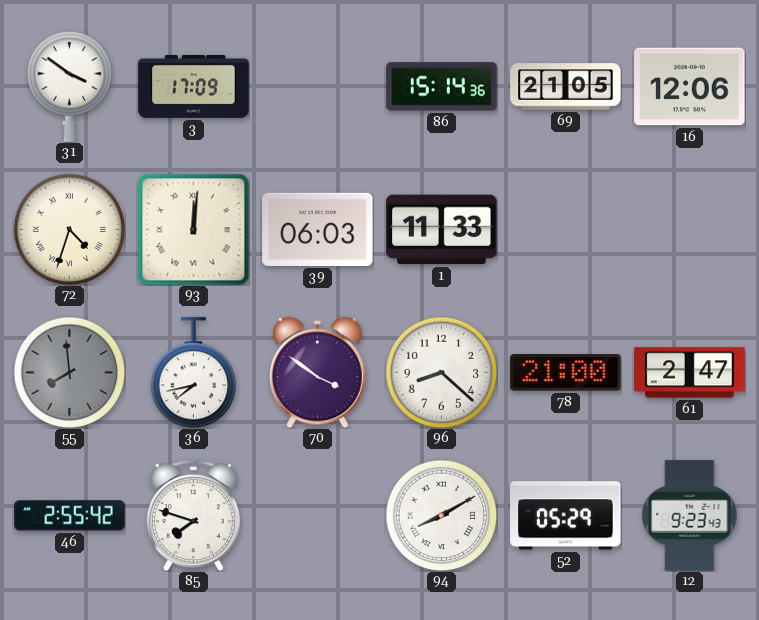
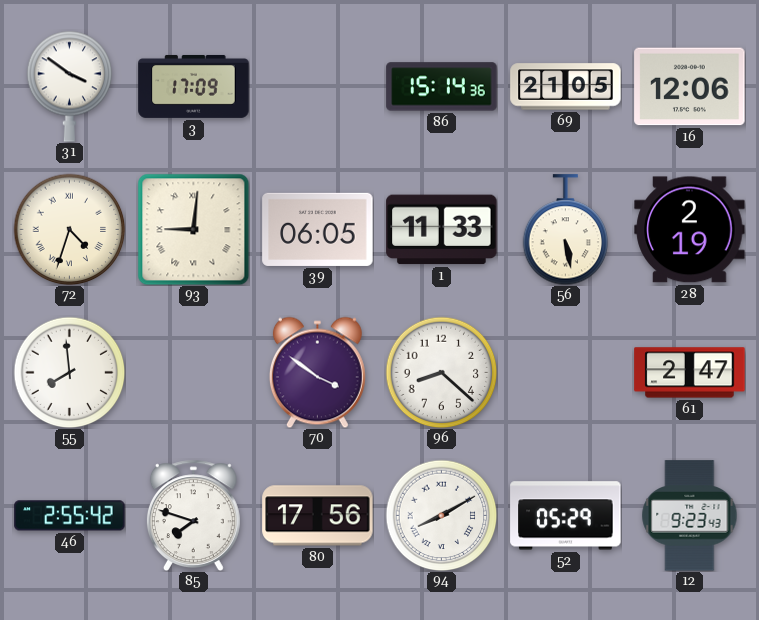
93: 12:01 -> 9:01
39: 06:03 -> 06:05
56: none -> 5:28
28: none -> 2:19
55 dial: grey -> white
36: 7:43 -> none
78: 21:00 -> none
80: none -> 17:56
